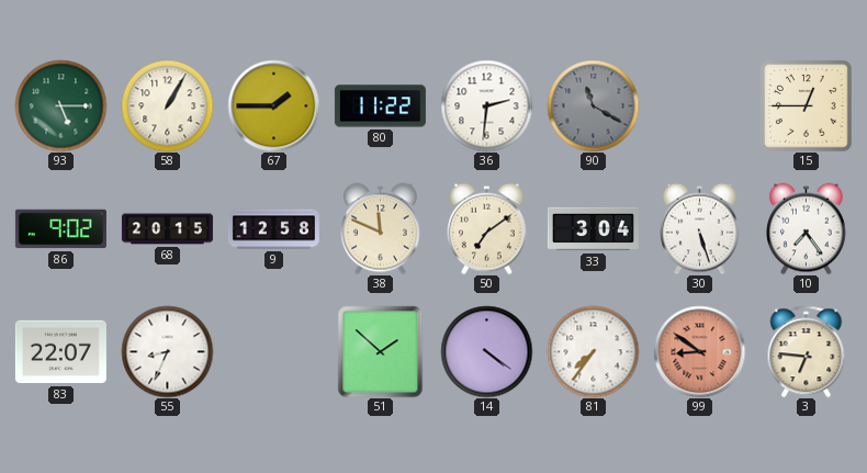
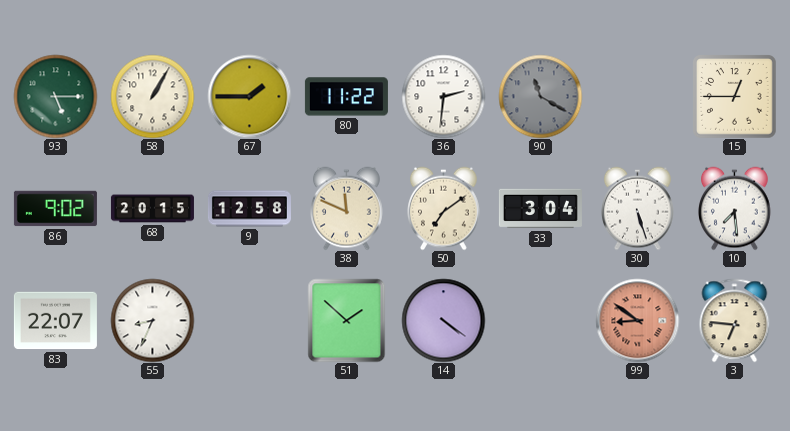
10: 7:24 -> 7:29
81: 7:36 -> none
